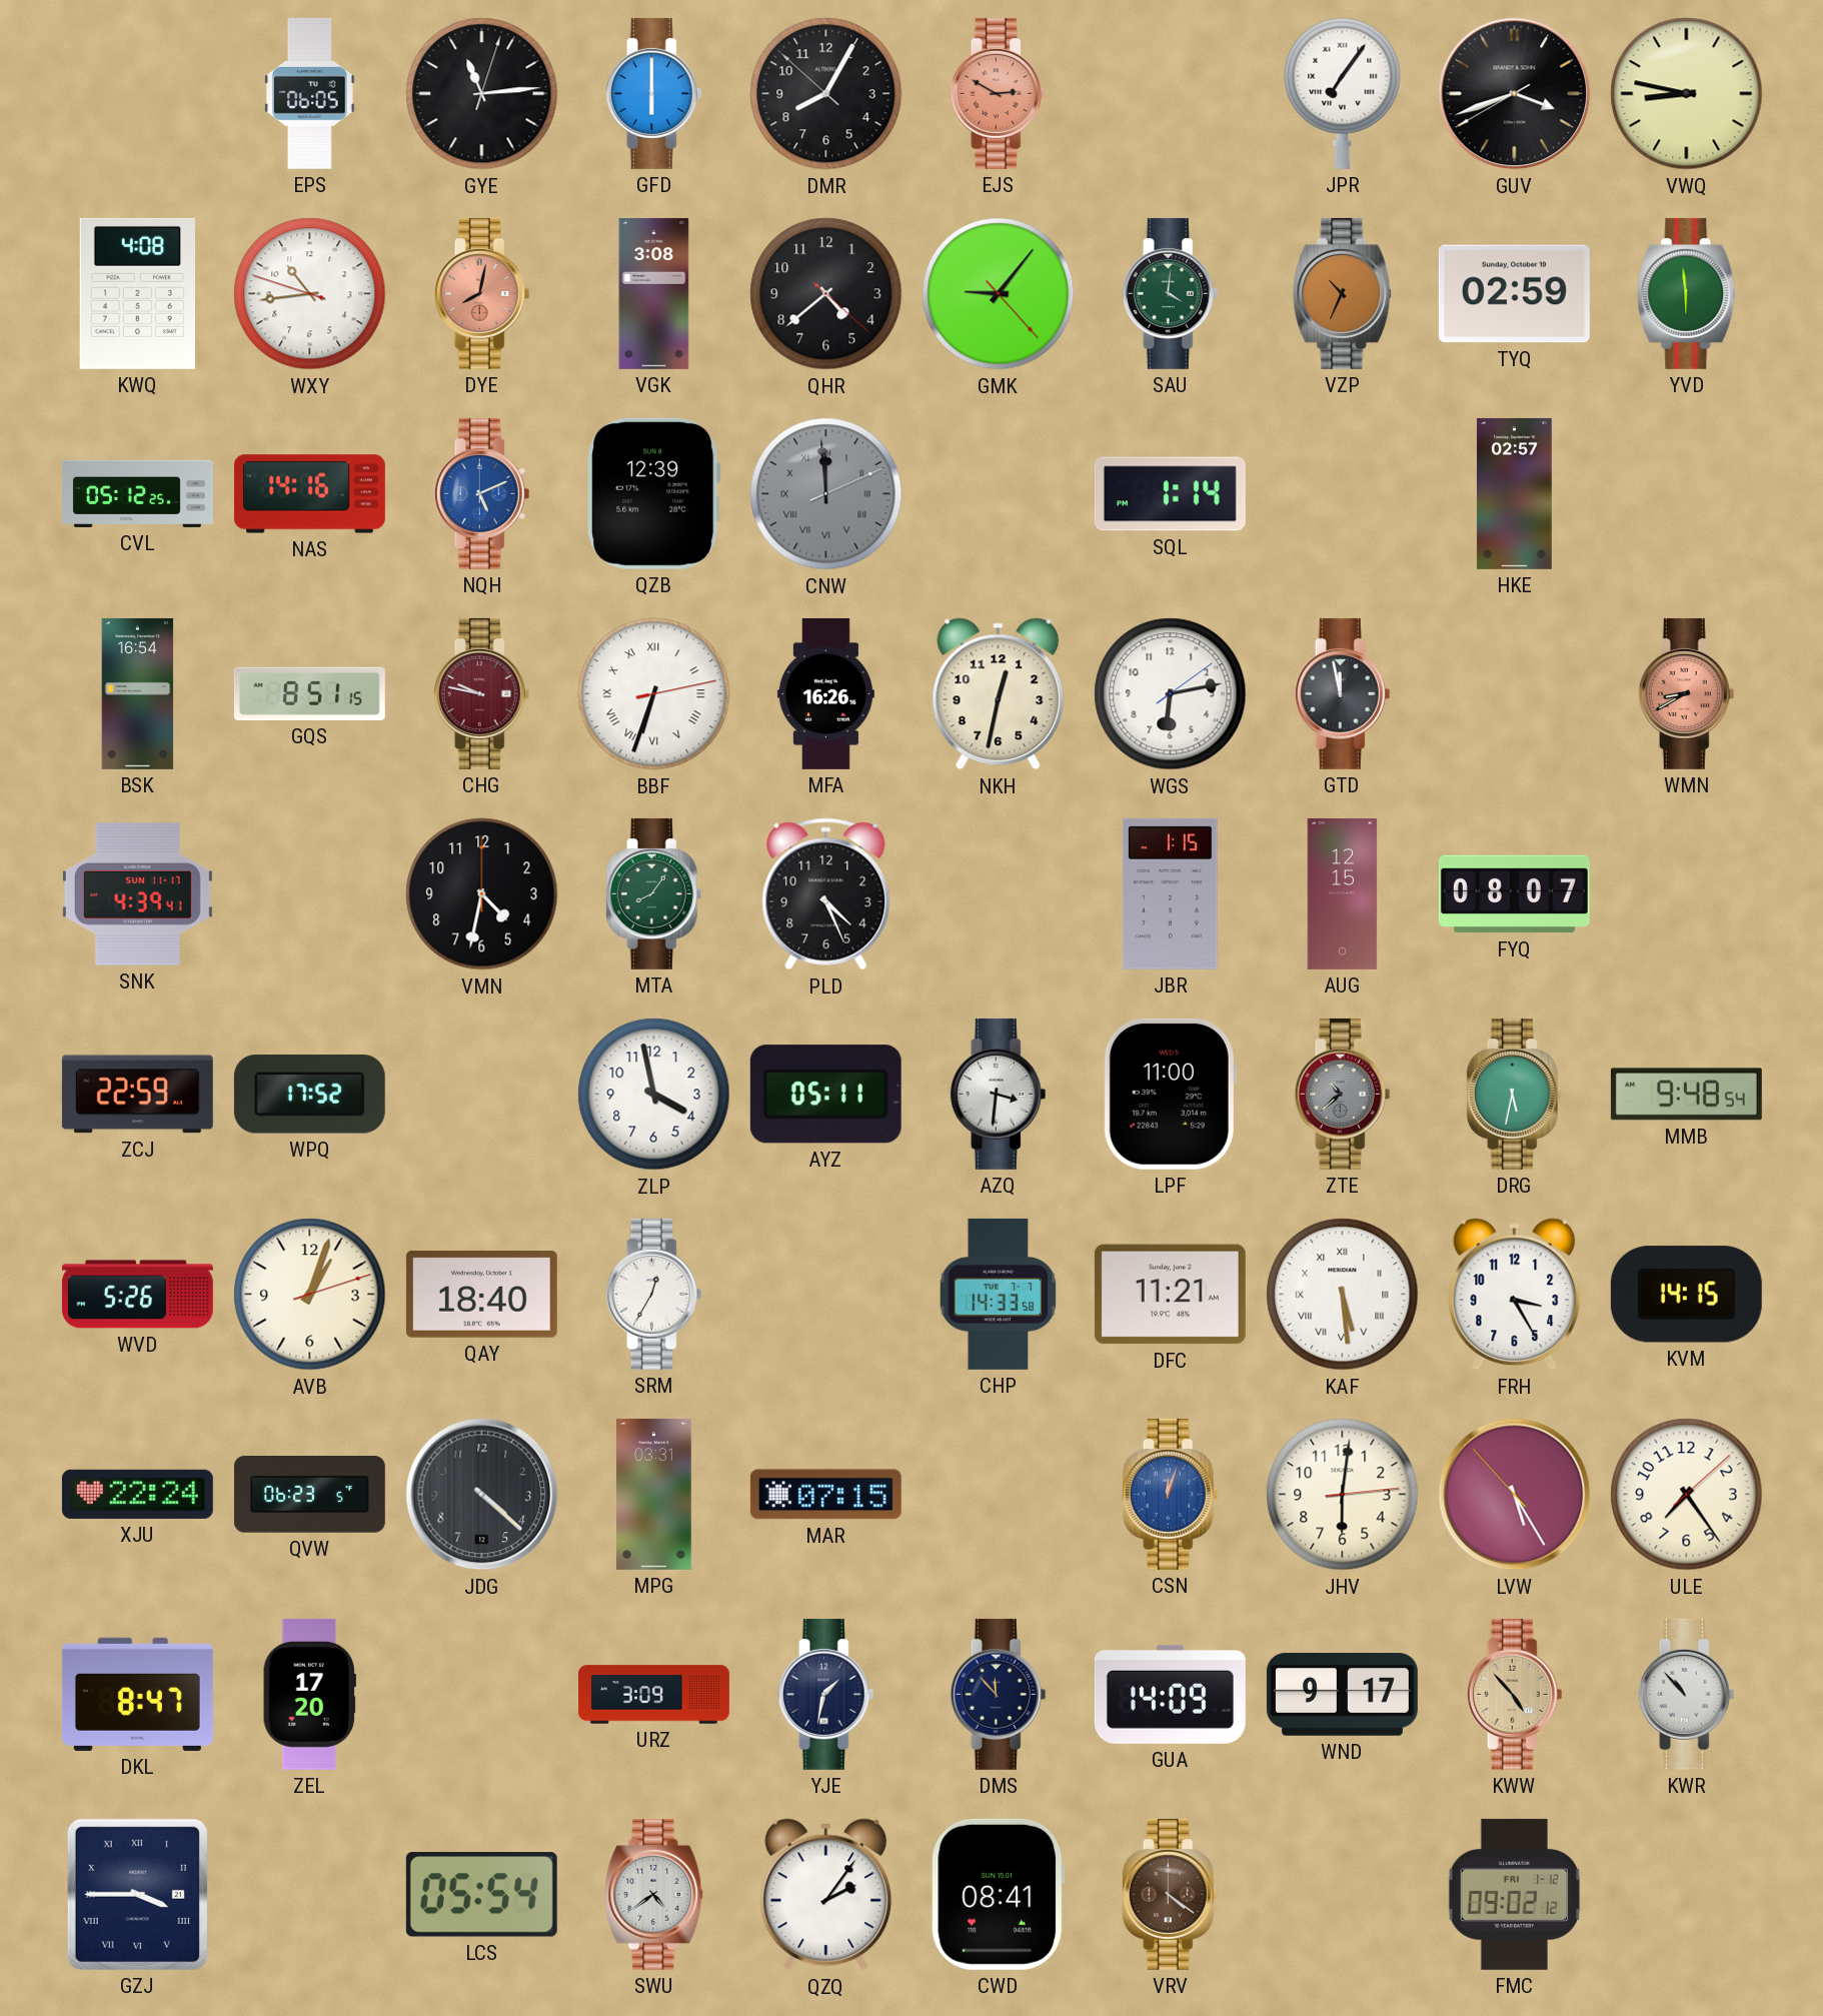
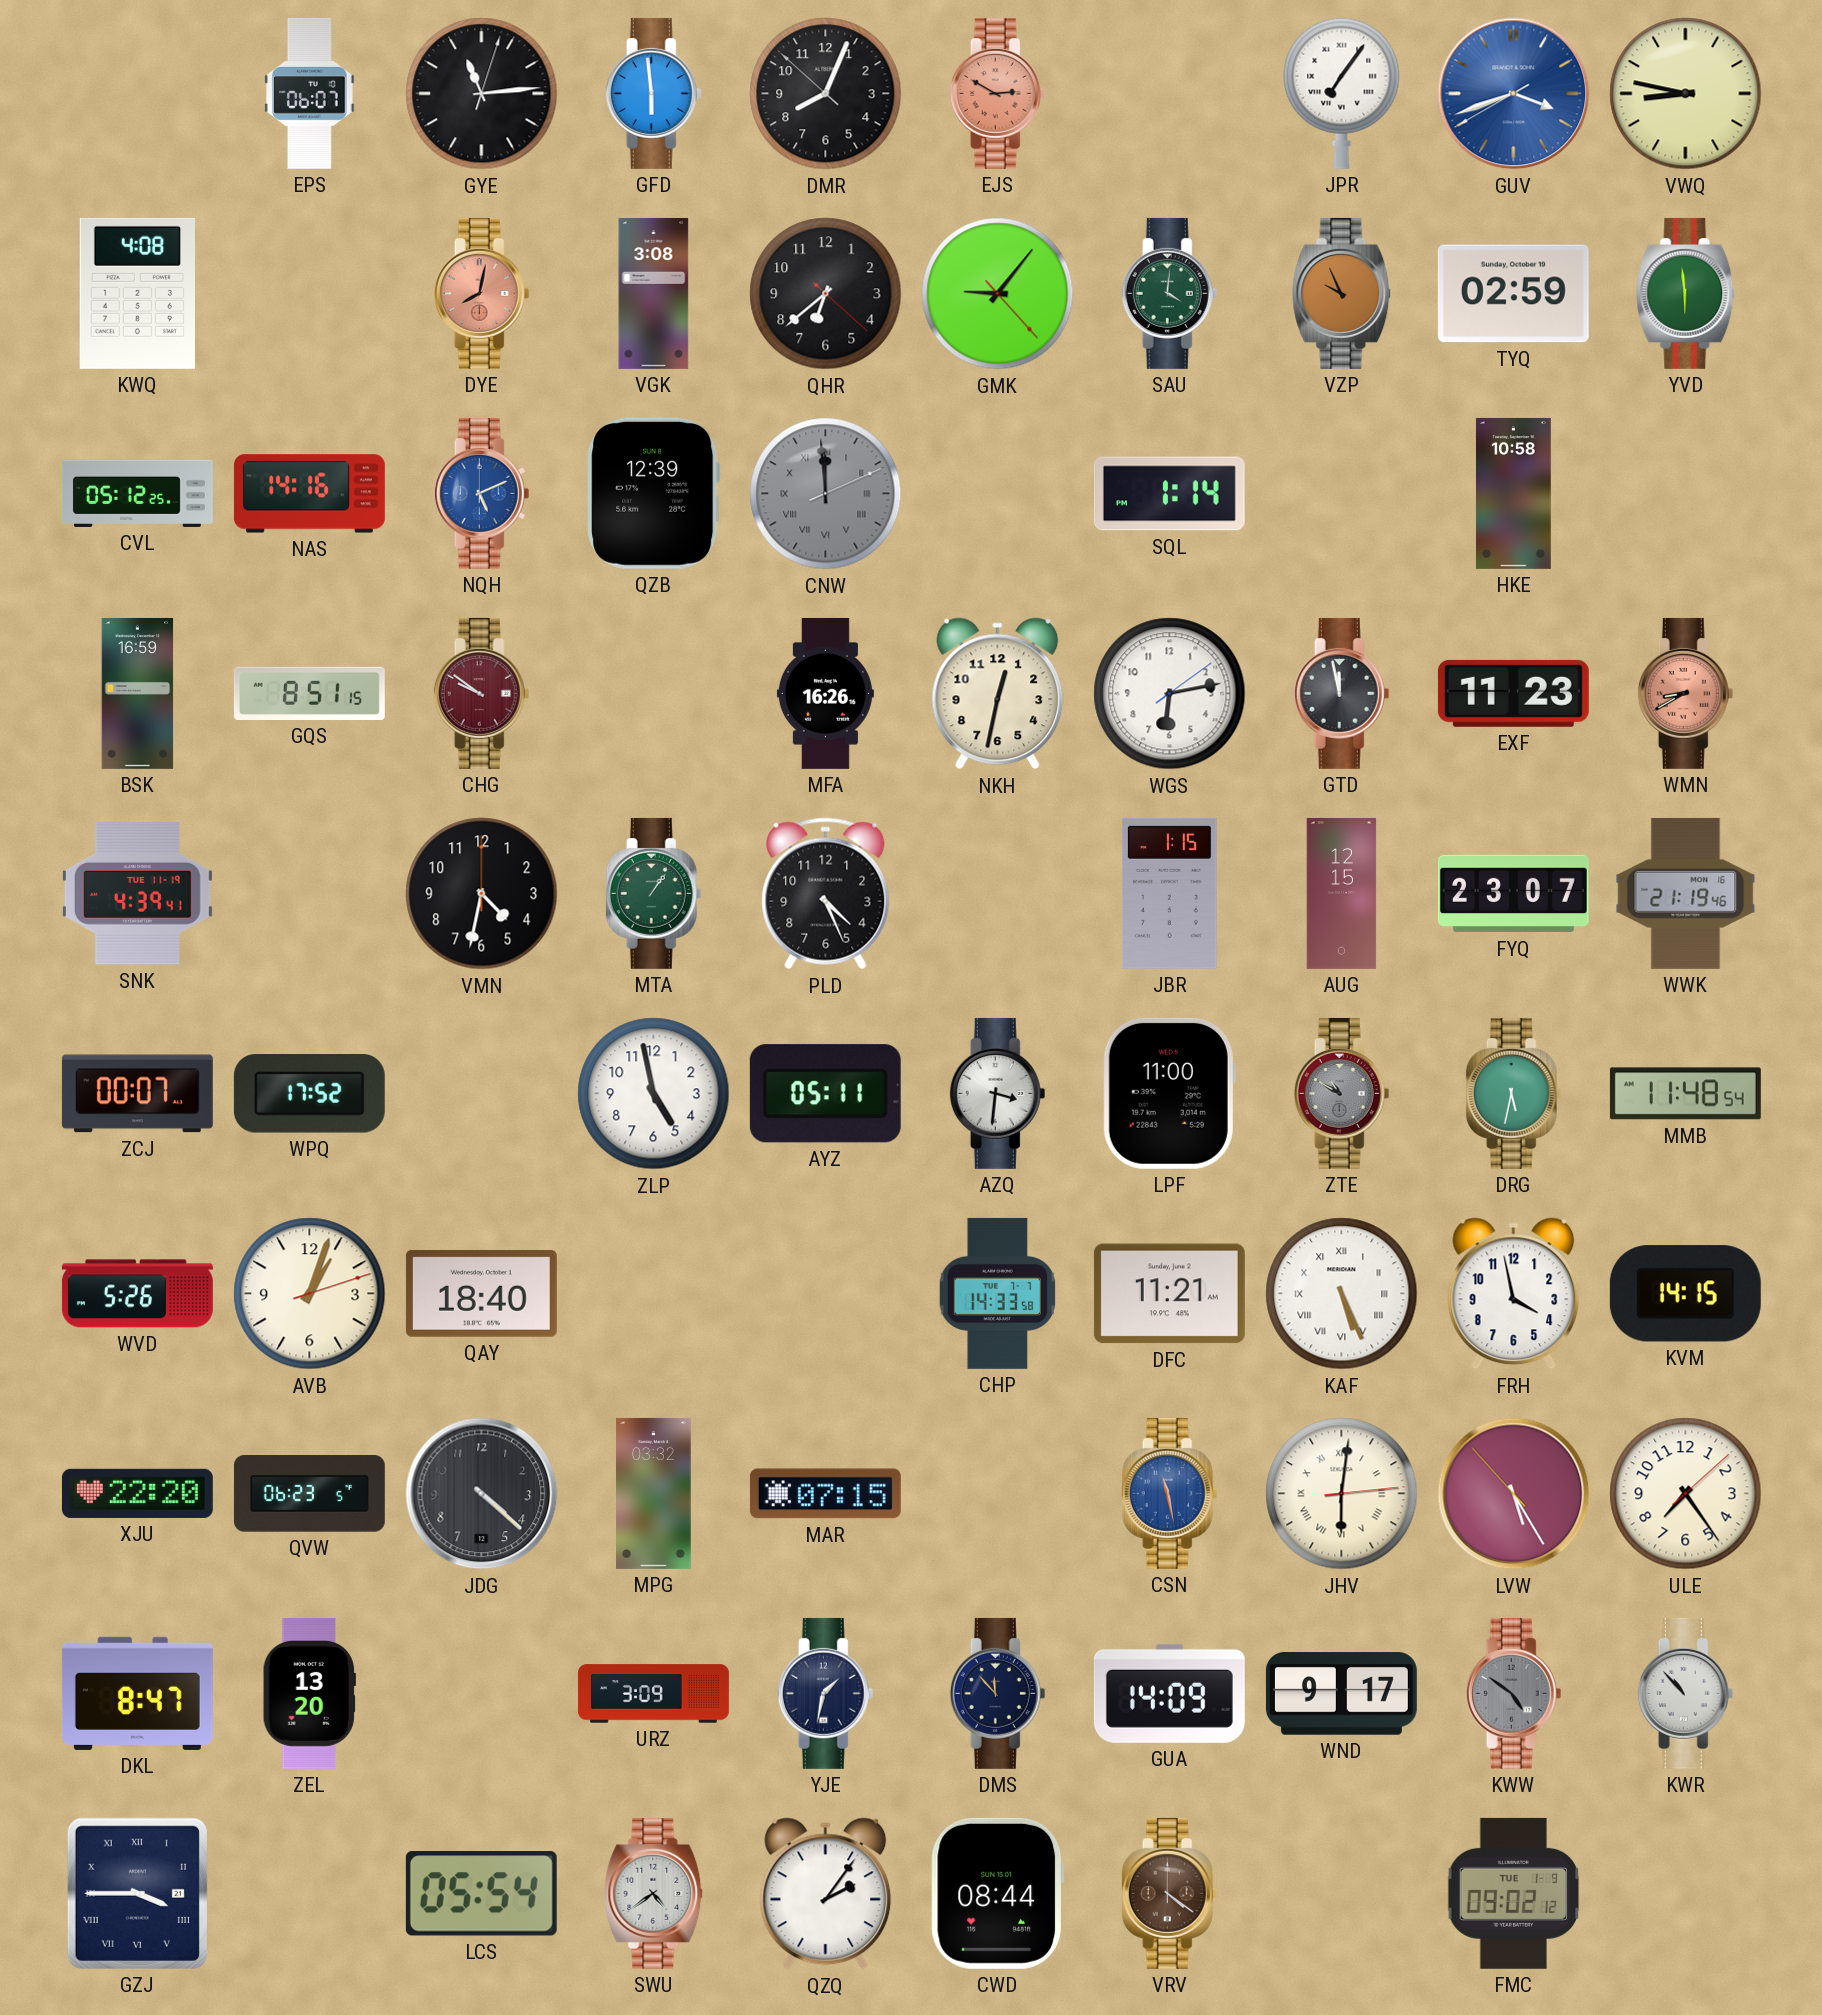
EPS: 06:05 -> 06:07
GFD: 6:00 -> 5:59
DMR: 8:04 -> 8:03
GUV dial: black -> blue
WXY: 10:43 -> none
QHR: 4:38 -> 6:38
VZP: 10:34 -> 9:56
HKE: 02:57 -> 10:58
BSK: 16:54 -> 16:59
CHG: 9:47 -> 9:51
BBF: 6:33 -> none
EXF: none -> 11:23
SNK date: SUN 11-17 -> TUE 11-19
MTA: 8:06 -> 1:06
FYQ: 08:07 -> 23:07
WWK: none -> 21:19
ZCJ: 22:59 -> 00:07
ZLP: 3:58 -> 4:58
ZTE: 10:38 -> 10:50
MMB: 9:48 -> 11:48
SRM: 12:35 -> none
KAF: 5:29 -> 5:26
FRH: 3:25 -> 3:58
XJU: 22:24 -> 22:20
MPG: 03:31 -> 03:32
CSN: 12:03 -> 11:28
JHV numerals: Arabic -> Roman
ZEL: 17:20 -> 13:20
KWW: 4:53 -> 4:51
KWW dial: champagne -> grey
CWD: 08:41 -> 08:44
FMC date: FRI 1-12 -> TUE 1-9
